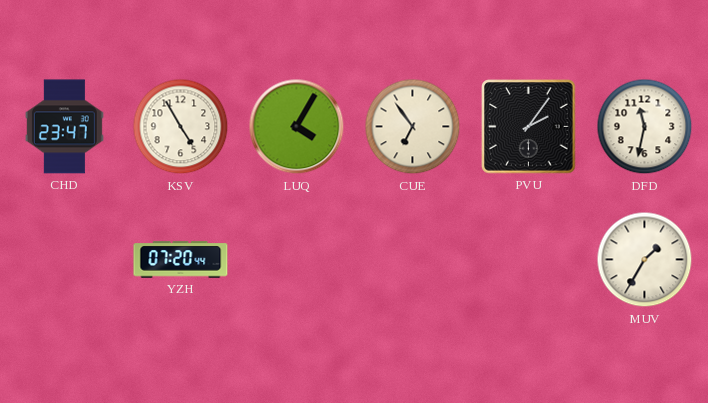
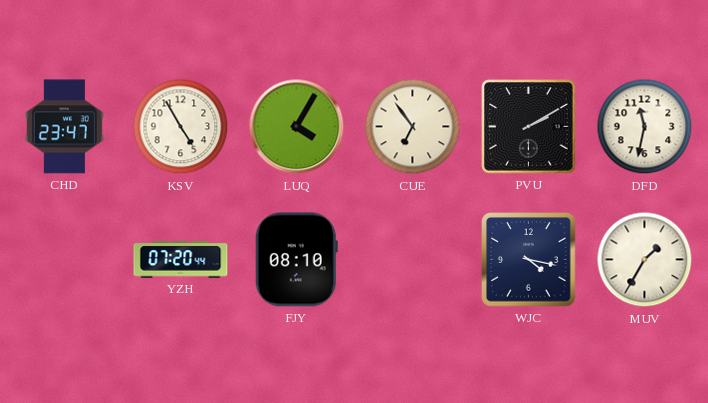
PVU: 2:06 -> 2:10
FJY: none -> 08:10
WJC: none -> 4:17
